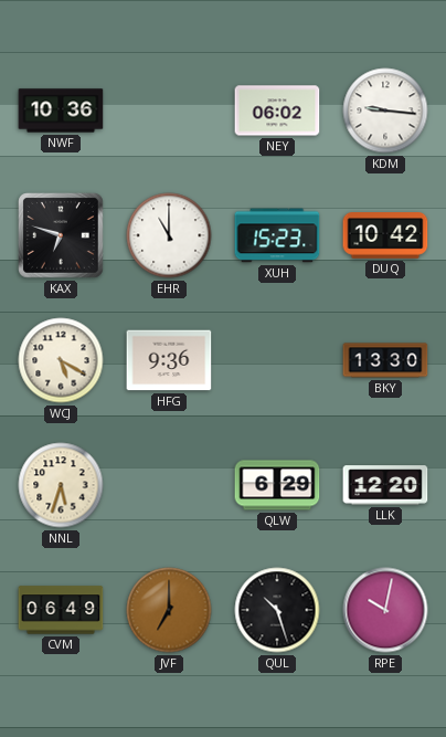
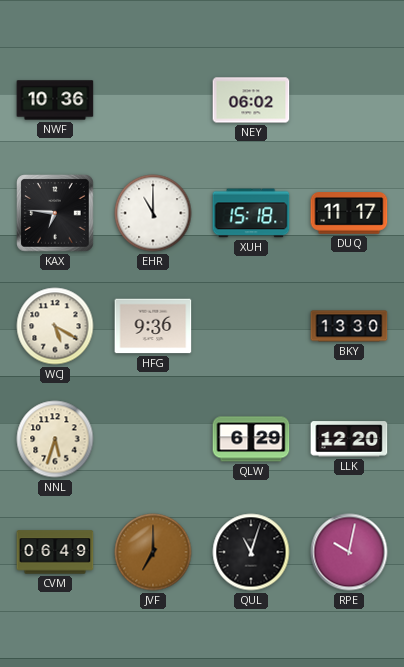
KDM: 9:16 -> none
KAX: 6:48 -> 6:46
XUH: 15:23 -> 15:18
DUQ: 10:42 -> 11:17
QUL: 10:27 -> 11:03
